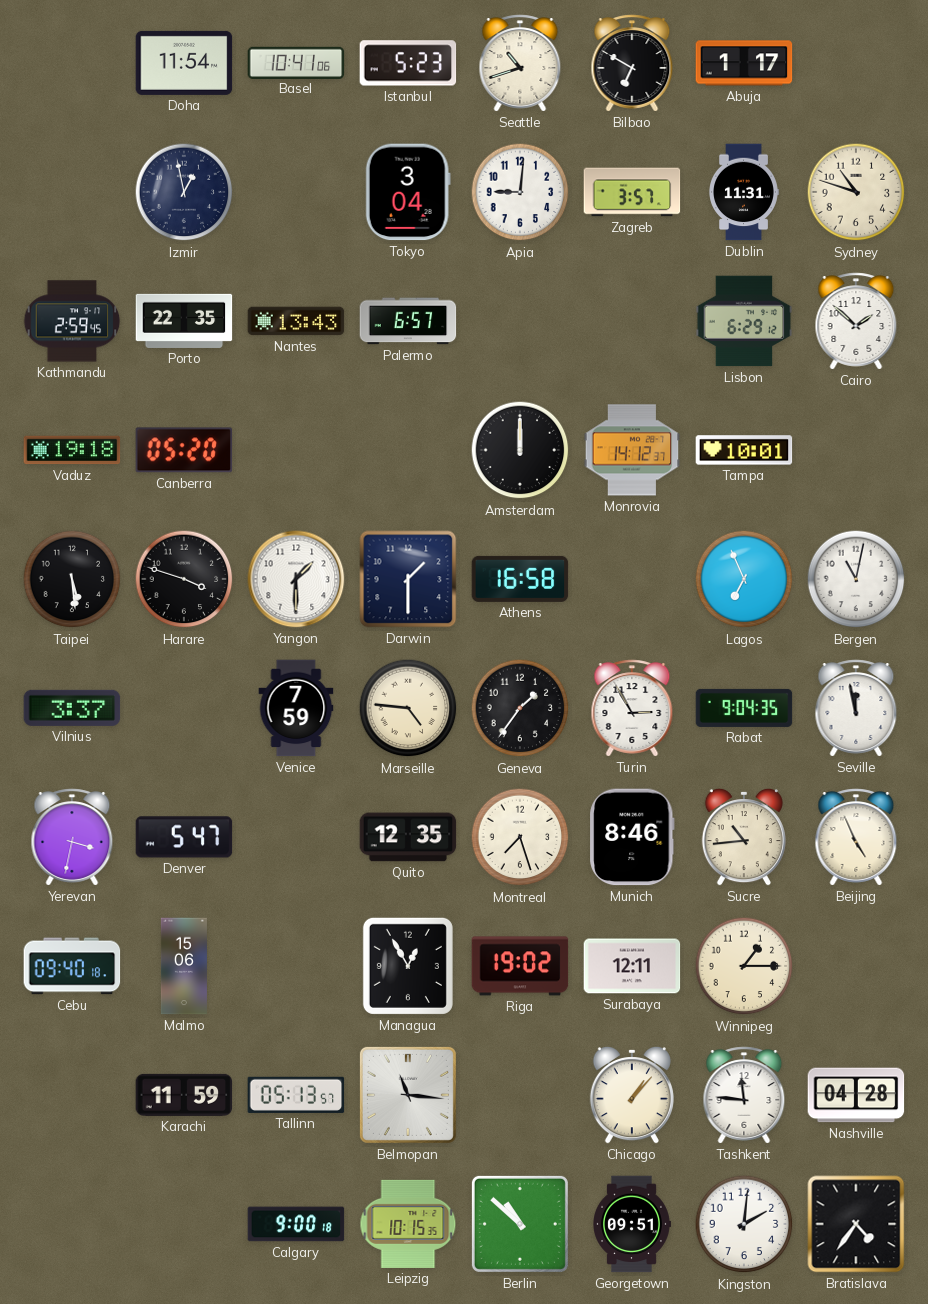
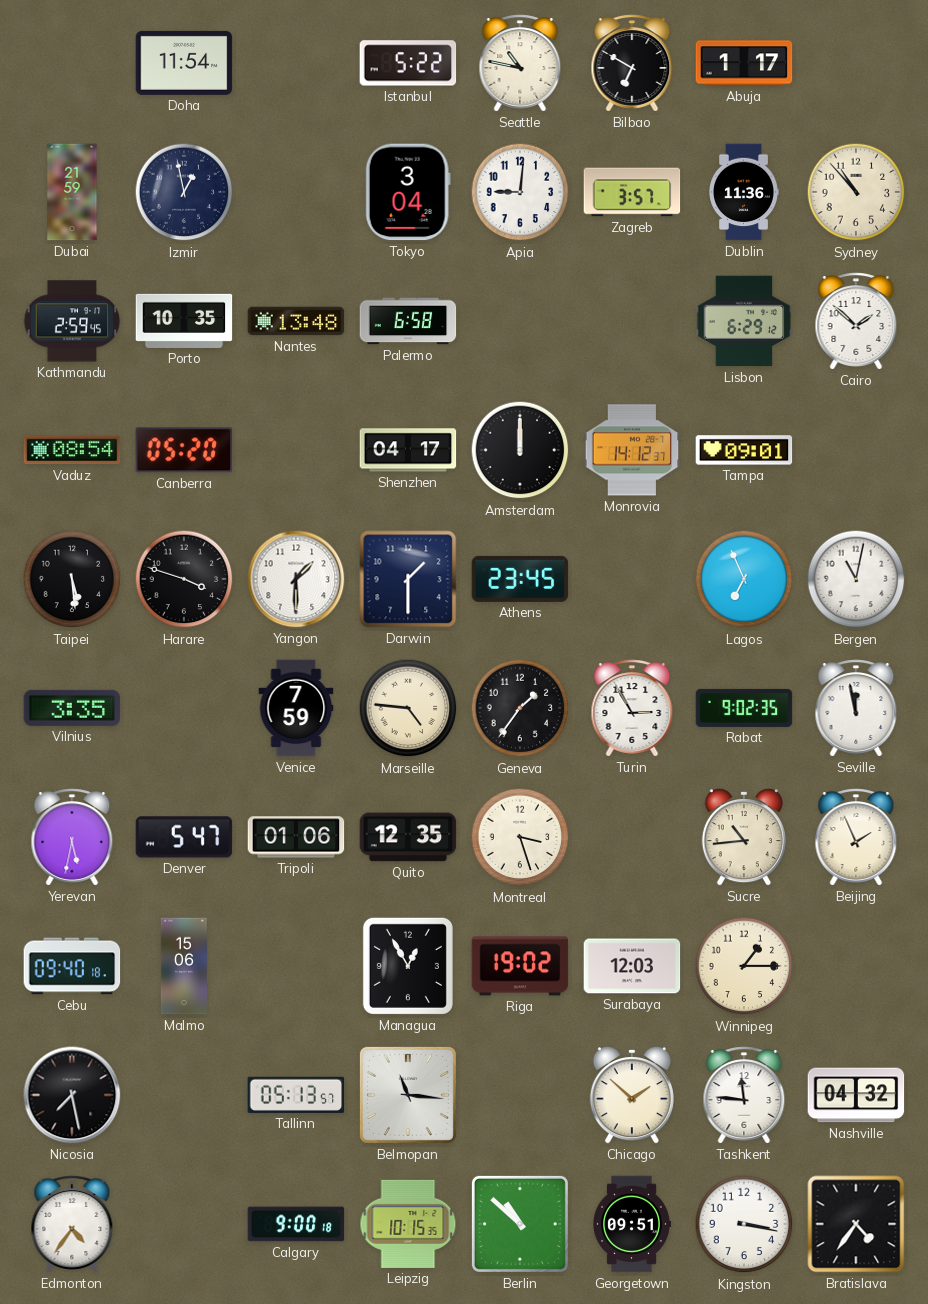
Basel: 10:41 -> none
Istanbul: 5:23 -> 5:22
Seattle: 10:42 -> 10:47
Dubai: none -> 21:59
Dublin: 11:31 -> 11:36
Sydney: 10:48 -> 10:53
Porto: 22:35 -> 10:35
Nantes: 13:43 -> 13:48
Palermo: 6:57 -> 6:58
Vaduz: 19:18 -> 08:54
Shenzhen: none -> 04:17
Tampa: 10:01 -> 09:01
Athens: 16:58 -> 23:45
Vilnius: 3:37 -> 3:35
Rabat: 9:04 -> 9:02
Yerevan: 3:32 -> 5:32
Tripoli: none -> 01:06
Montreal: 7:27 -> 3:27
Munich: 8:46 -> none
Beijing: 4:56 -> 1:56
Surabaya: 12:11 -> 12:03
Nicosia: none -> 7:28
Karachi: 11:59 -> none
Chicago: 1:07 -> 1:52
Nashville: 04:28 -> 04:32
Edmonton: none -> 4:36
Kingston: 2:01 -> 3:17
